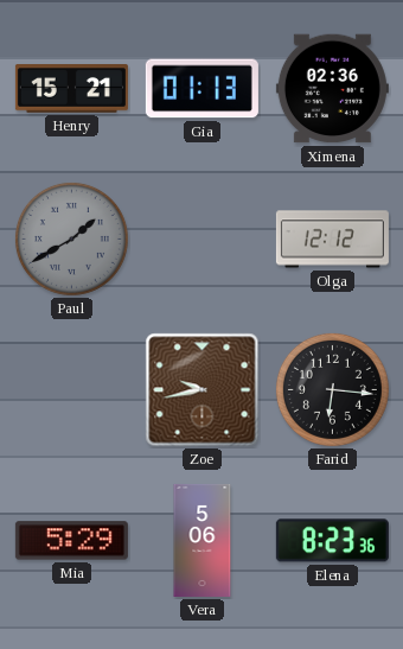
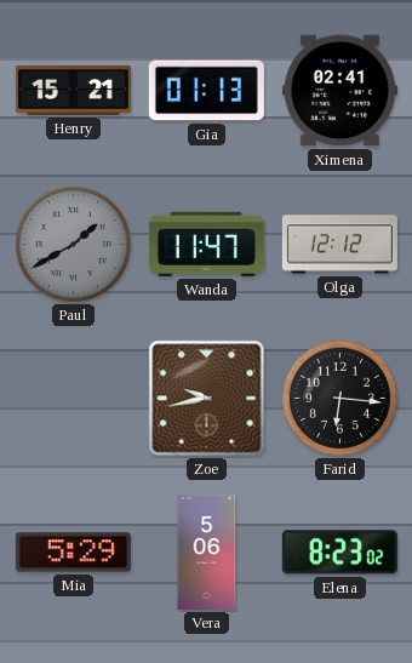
Ximena: 02:36 -> 02:41
Wanda: none -> 11:47
Elena: 8:23:36 -> 8:23:02
